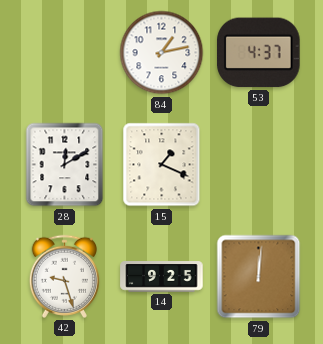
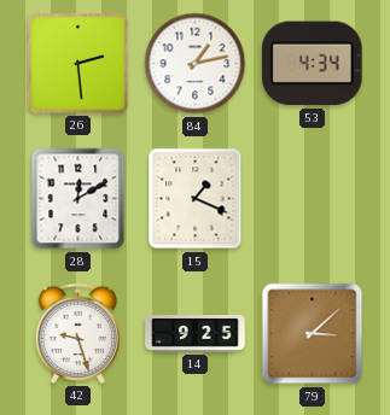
26: none -> 2:29
53: 4:37 -> 4:34
79: 12:01 -> 3:08
